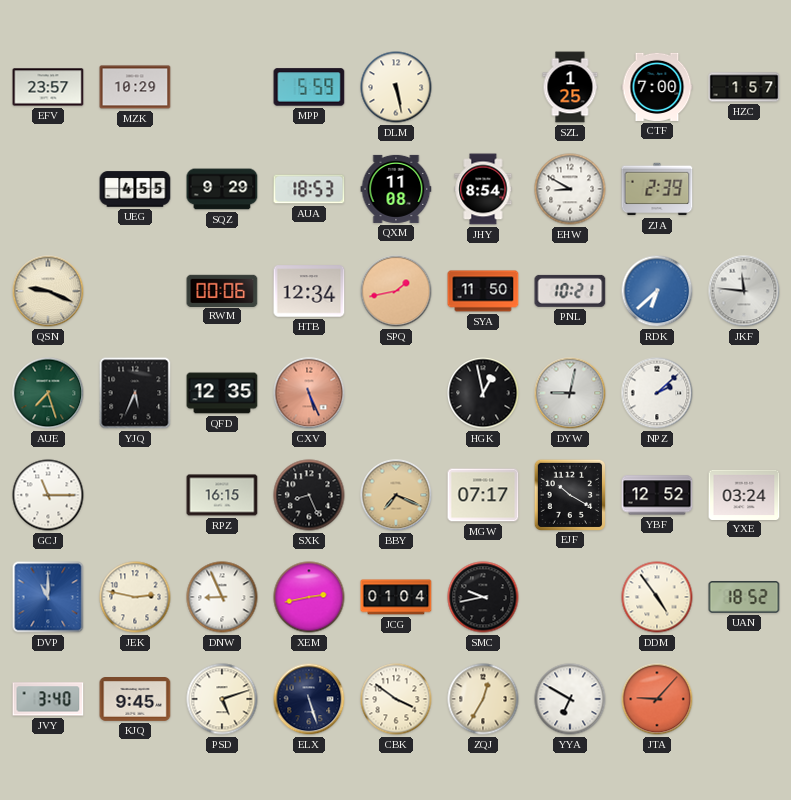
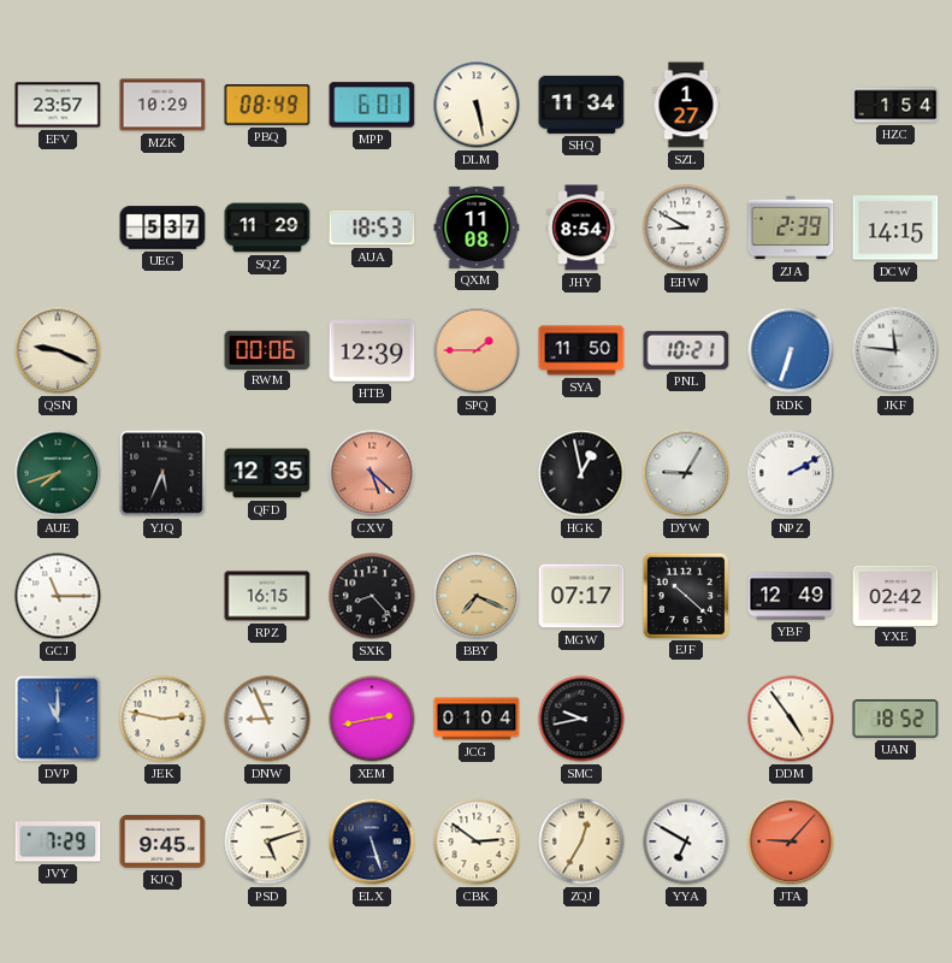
PBQ: none -> 08:49
MPP: 5:59 -> 6:01
SHQ: none -> 11:34
SZL: 1:25 -> 1:27
CTF: 7:00 -> none
HZC: 1:57 -> 1:54
UEG: 4:55 -> 5:37
SQZ: 9:29 -> 11:29
DCW: none -> 14:15
HTB: 12:34 -> 12:39
SPQ: 1:43 -> 1:45
RDK: 6:38 -> 6:33
AUE: 7:27 -> 7:42
CXV: 5:26 -> 5:22
DYW: 9:02 -> 9:05
NPZ: 2:08 -> 2:10
SXK: 8:26 -> 8:23
EJF: 10:20 -> 10:22
YBF: 12:52 -> 12:49
YXE: 03:24 -> 02:42
JVY: 3:40 -> 7:29
CBK: 3:51 -> 2:51
